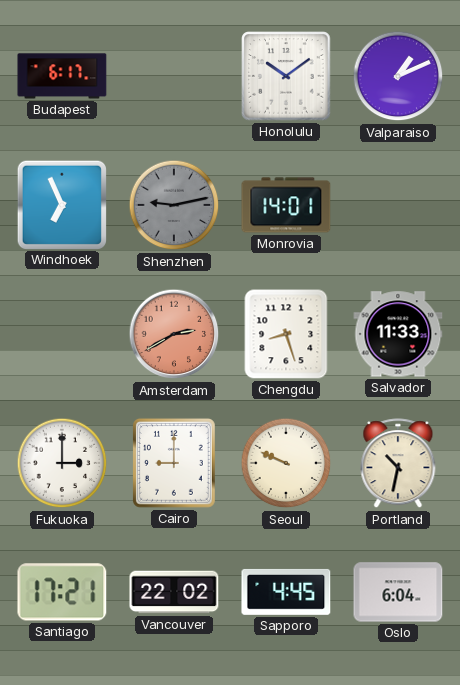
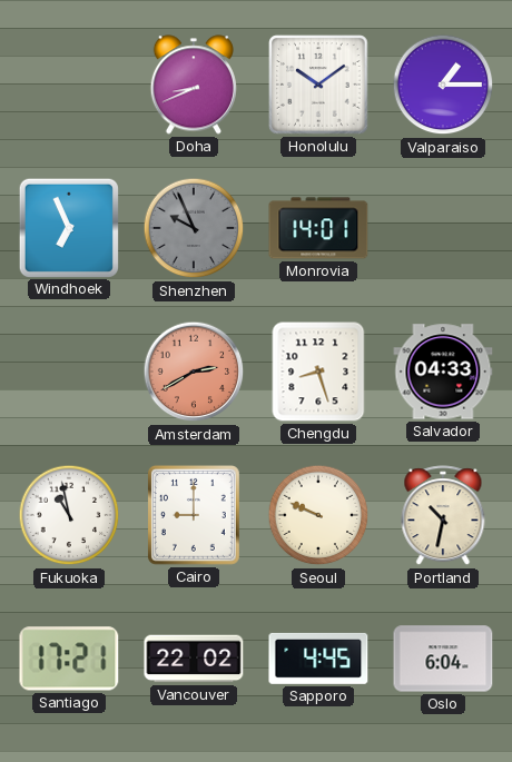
Budapest: 6:17 -> none
Doha: none -> 8:41
Valparaiso: 1:11 -> 1:15
Shenzhen: 9:13 -> 9:56
Salvador: 11:33 -> 04:33
Fukuoka: 3:00 -> 10:58
